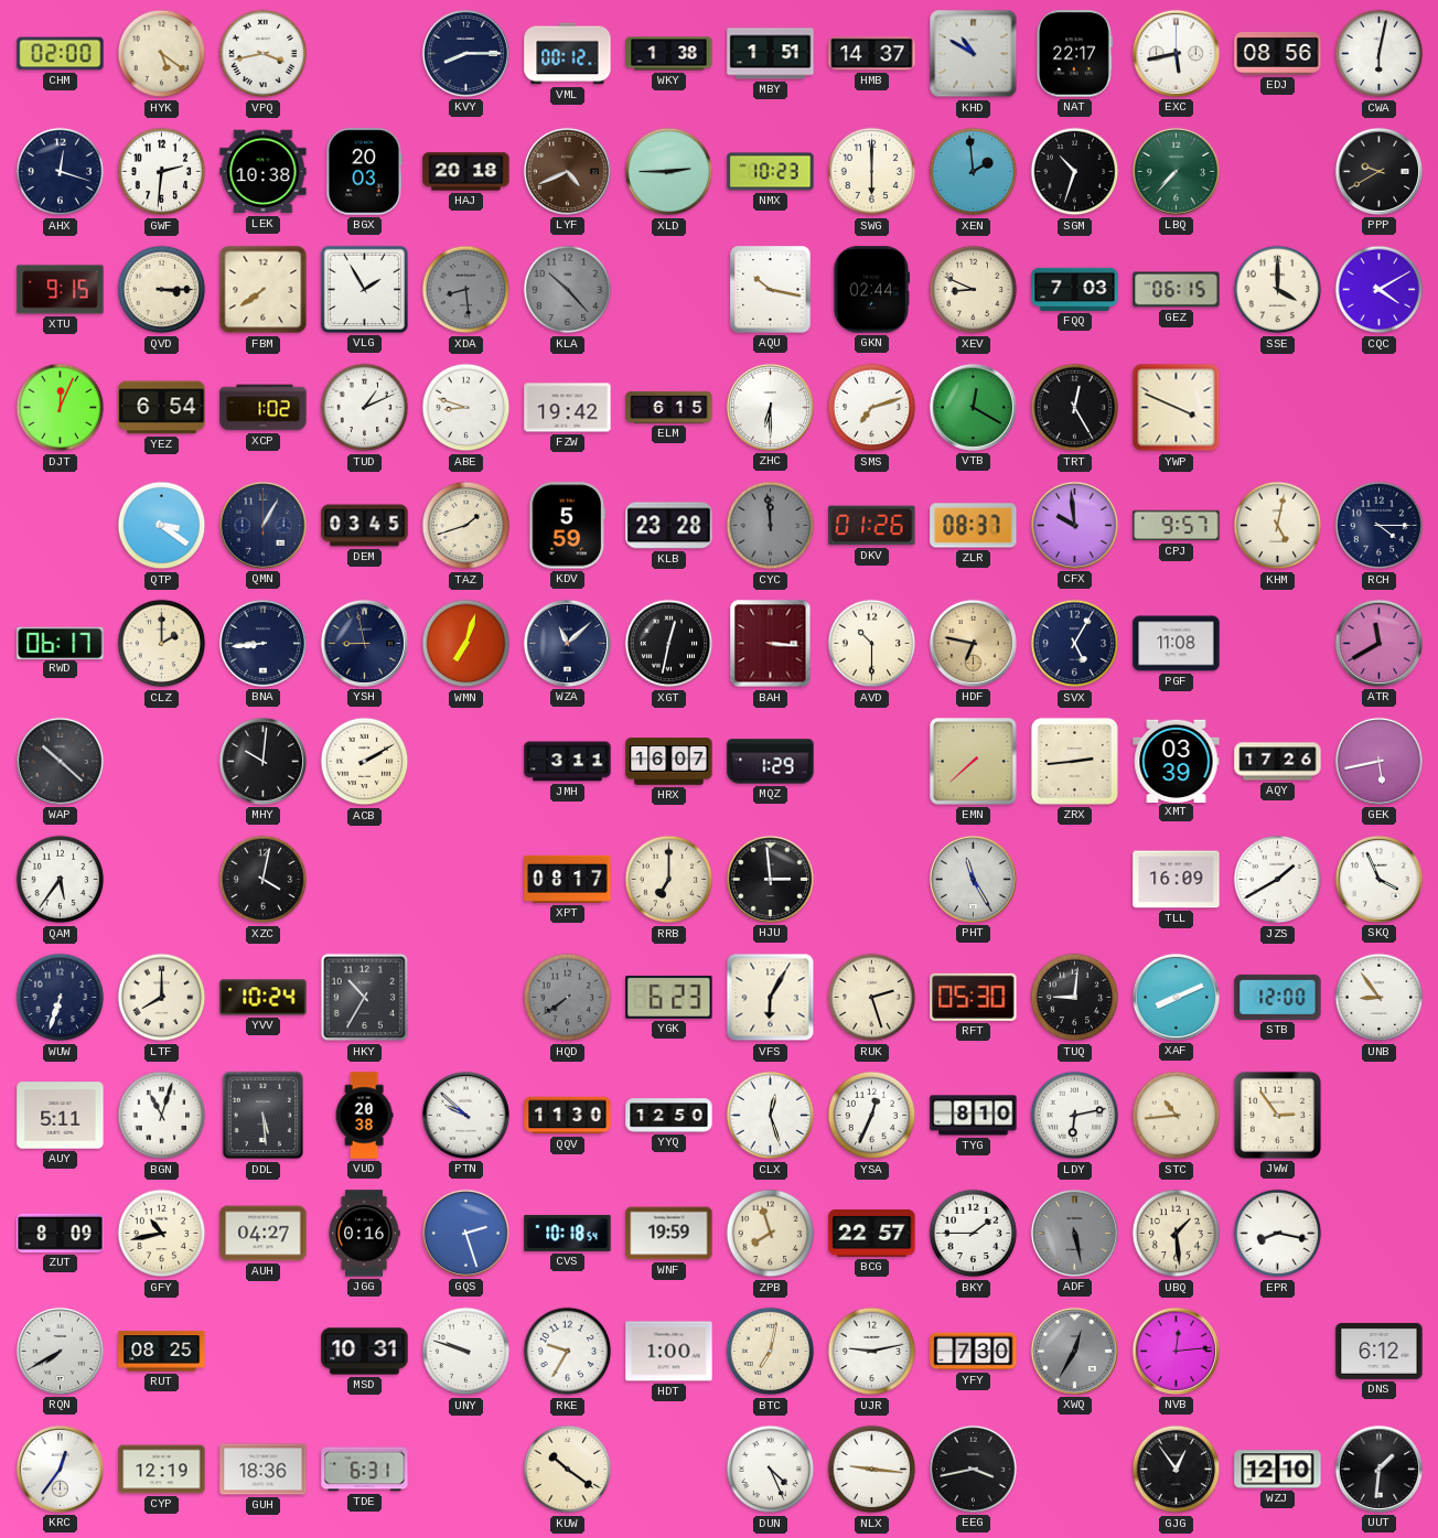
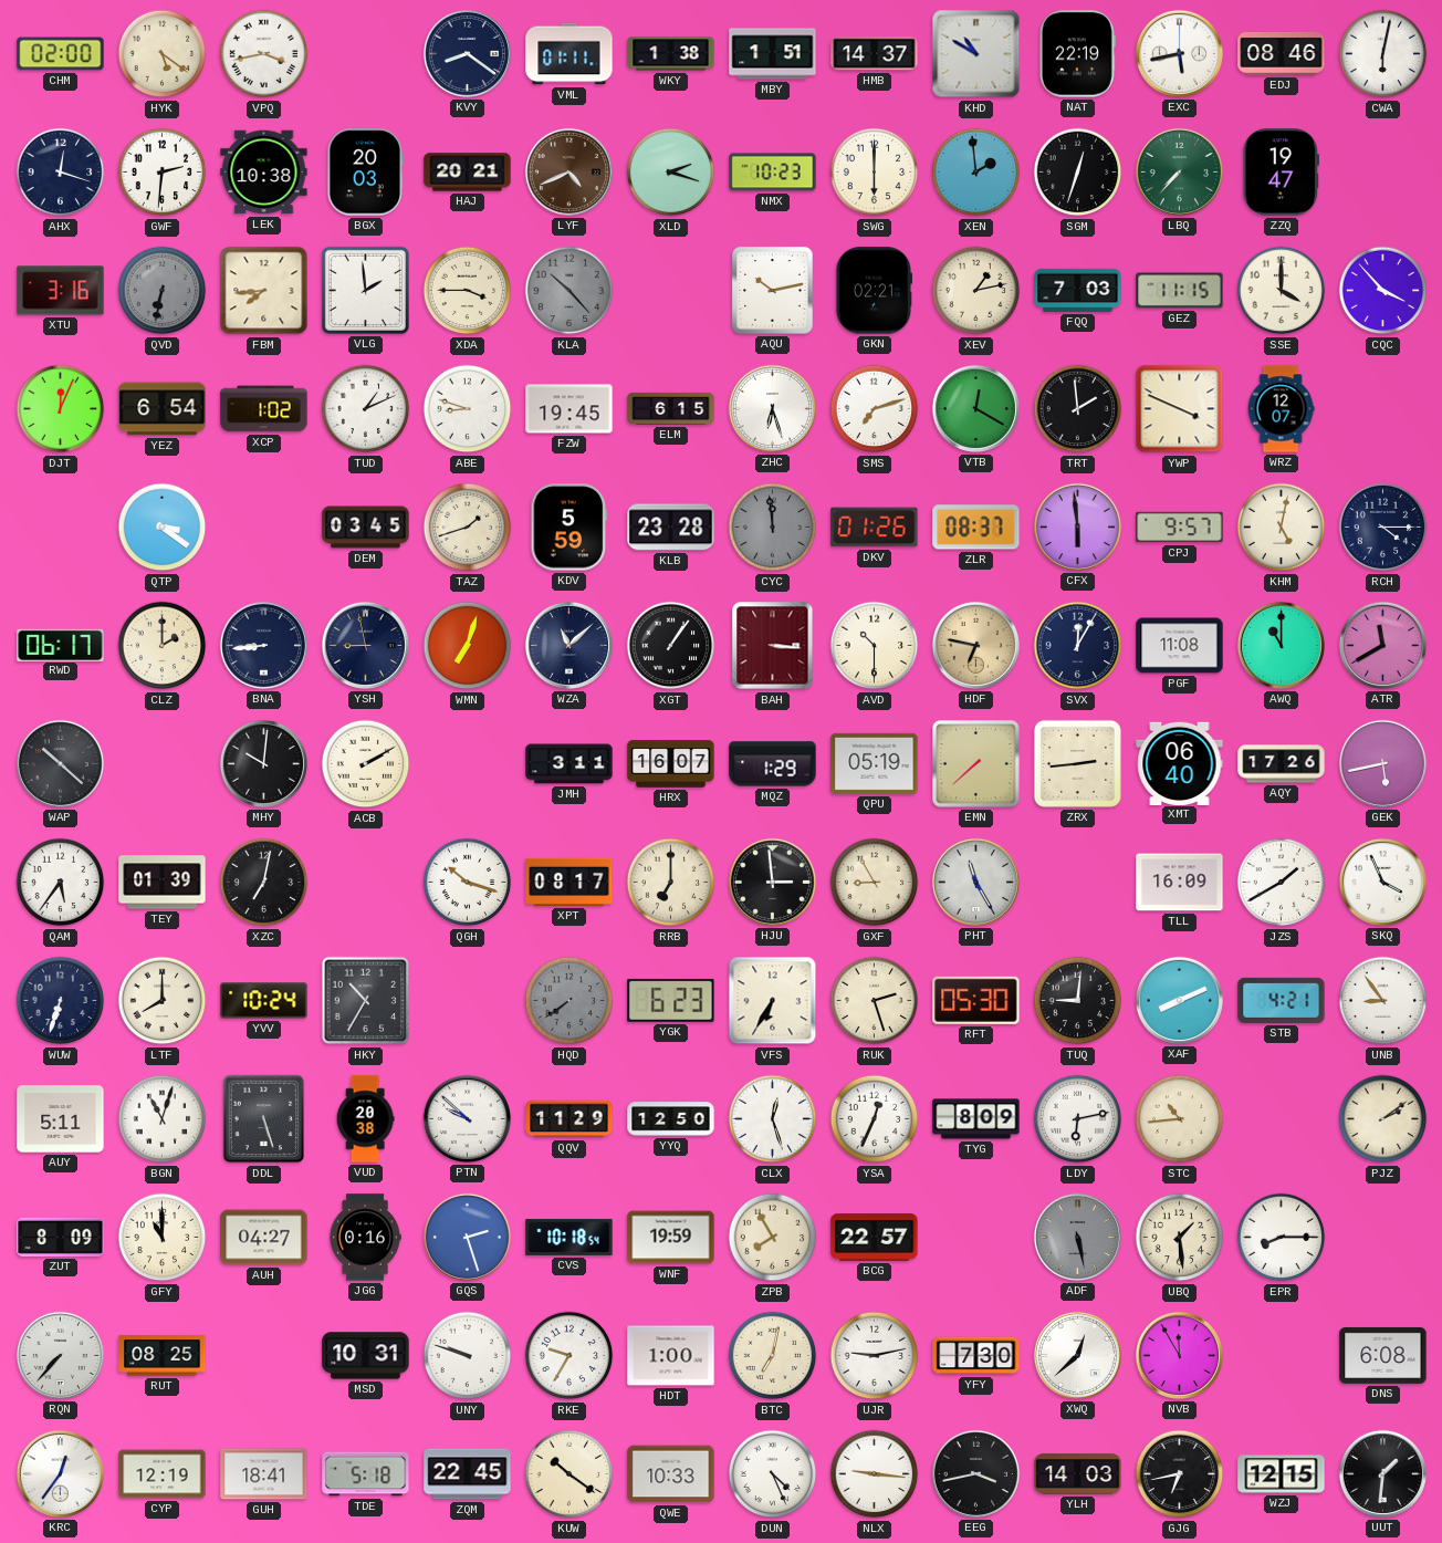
KVY: 8:15 -> 8:21
VML: 00:12 -> 01:11
NAT: 22:17 -> 22:19
EDJ: 08:56 -> 08:46
HAJ: 20:18 -> 20:21
XLD: 2:45 -> 2:18
SGM: 10:33 -> 12:33
ZZQ: none -> 19:47
PPP: 9:40 -> none
XTU: 9:15 -> 3:16
QVD: 3:15 -> 6:32
QVD dial: cream -> grey
FBM: 7:39 -> 7:44
VLG: 1:55 -> 1:59
XDA: 8:29 -> 3:45
XDA dial: grey -> cream
AQU: 10:17 -> 10:13
GKN: 02:44 -> 02:21
XEV: 8:49 -> 1:13
GEZ: 06:15 -> 11:15
CQC: 4:10 -> 3:53
FZW: 19:42 -> 19:45
ZHC: 6:30 -> 6:27
TRT: 12:25 -> 1:59
WRZ: none -> 12:07
QMN: 1:05 -> none
CFX: 9:59 -> 5:59
XGT: 12:32 -> 1:06
SVX: 5:05 -> 12:05
AWQ: none -> 11:00
QPU: none -> 05:19
XMT: 03:39 -> 06:40
TEY: none -> 01:39
XZC: 4:02 -> 7:02
QGH: none -> 10:18
GXF: none -> 8:55
VFS: 6:05 -> 6:35
STB: 12:00 -> 4:21
DDL: 5:29 -> 5:27
QQV: 11:30 -> 11:29
TYG: 8:10 -> 8:09
JWW: 2:54 -> none
PJZ: none -> 2:09
GFY: 10:43 -> 11:00
ZPB: 7:57 -> 7:55
BKY: 1:45 -> none
EPR: 8:17 -> 8:15
RQN: 7:40 -> 7:37
XWQ: 12:35 -> 12:38
XWQ dial: grey -> white
NVB: 12:14 -> 11:55
DNS: 6:12 -> 6:08
GUH: 18:36 -> 18:41
TDE: 6:31 -> 5:18
ZQM: none -> 22:45
QWE: none -> 10:33
YLH: none -> 14:03
GJG: 12:54 -> 6:43
WZJ: 12:10 -> 12:15
